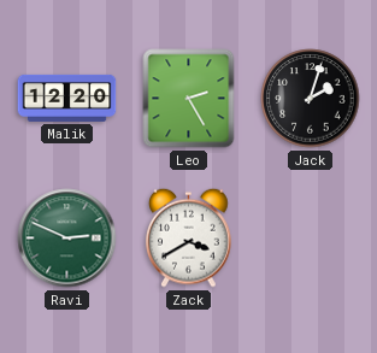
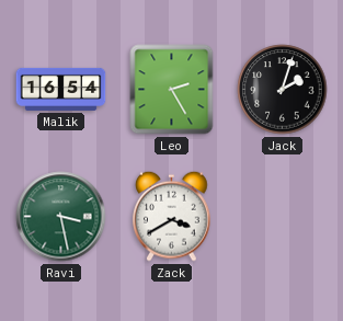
Malik: 12:20 -> 16:54
Ravi: 2:49 -> 3:28
